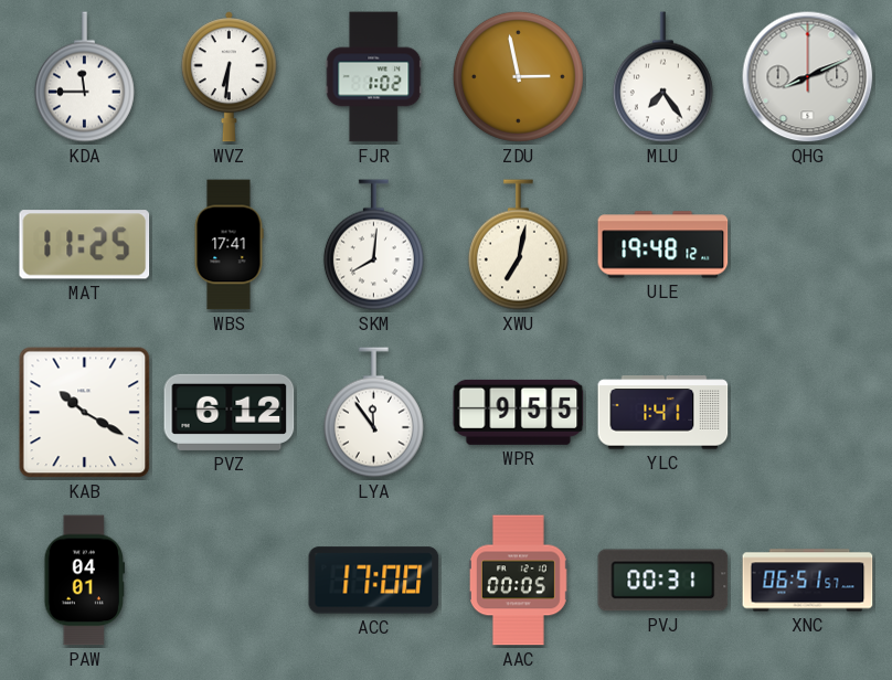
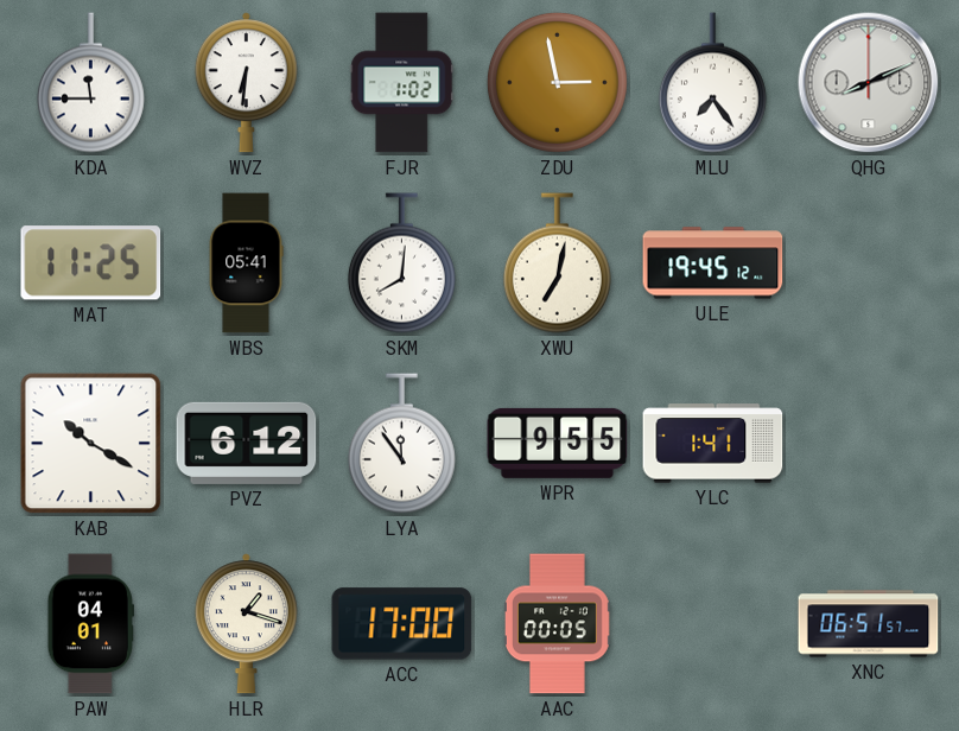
WBS: 17:41 -> 05:41
ULE: 19:48 -> 19:45
HLR: none -> 1:18
PVJ: 00:31 -> none
